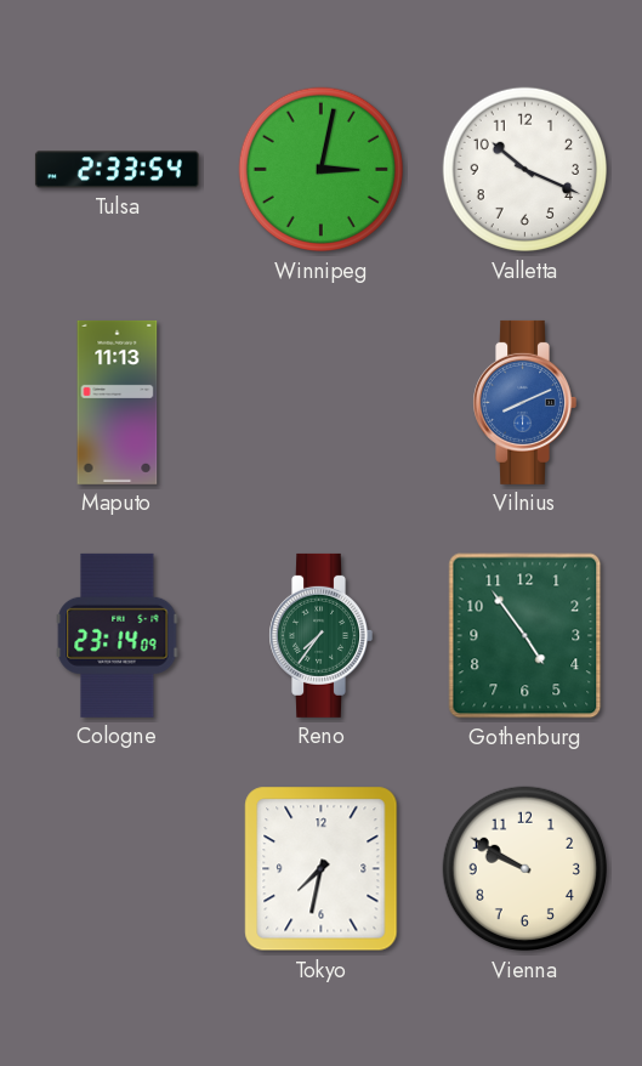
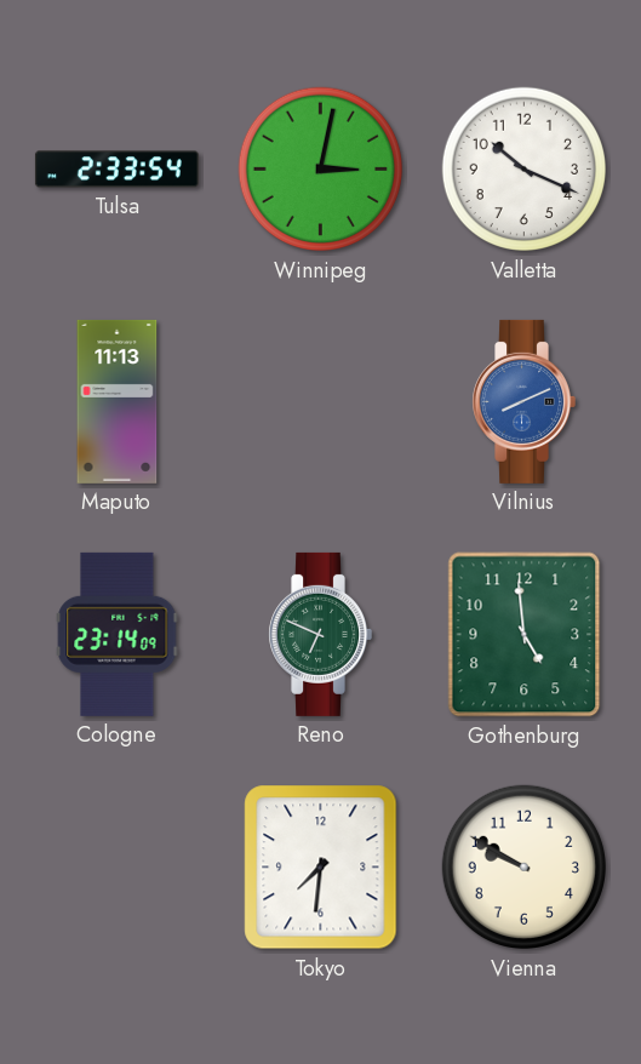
Reno: 7:36 -> 6:49
Gothenburg: 4:54 -> 4:59
Tokyo: 7:32 -> 7:31
